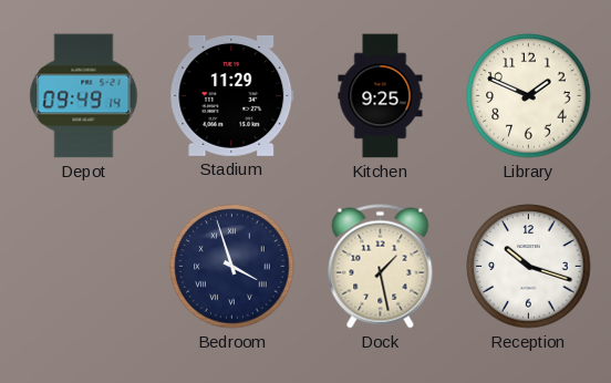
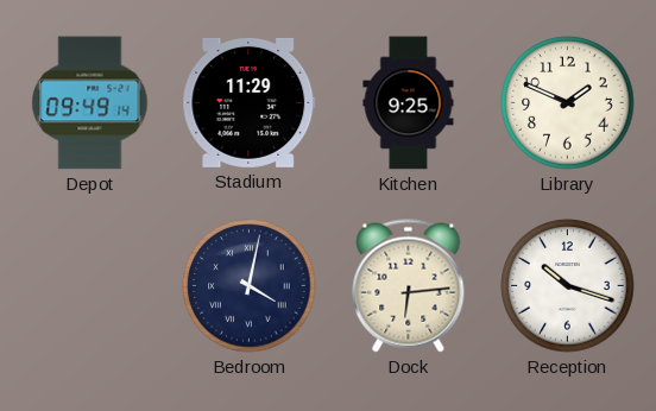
Bedroom: 3:57 -> 4:02
Dock: 1:28 -> 6:14
